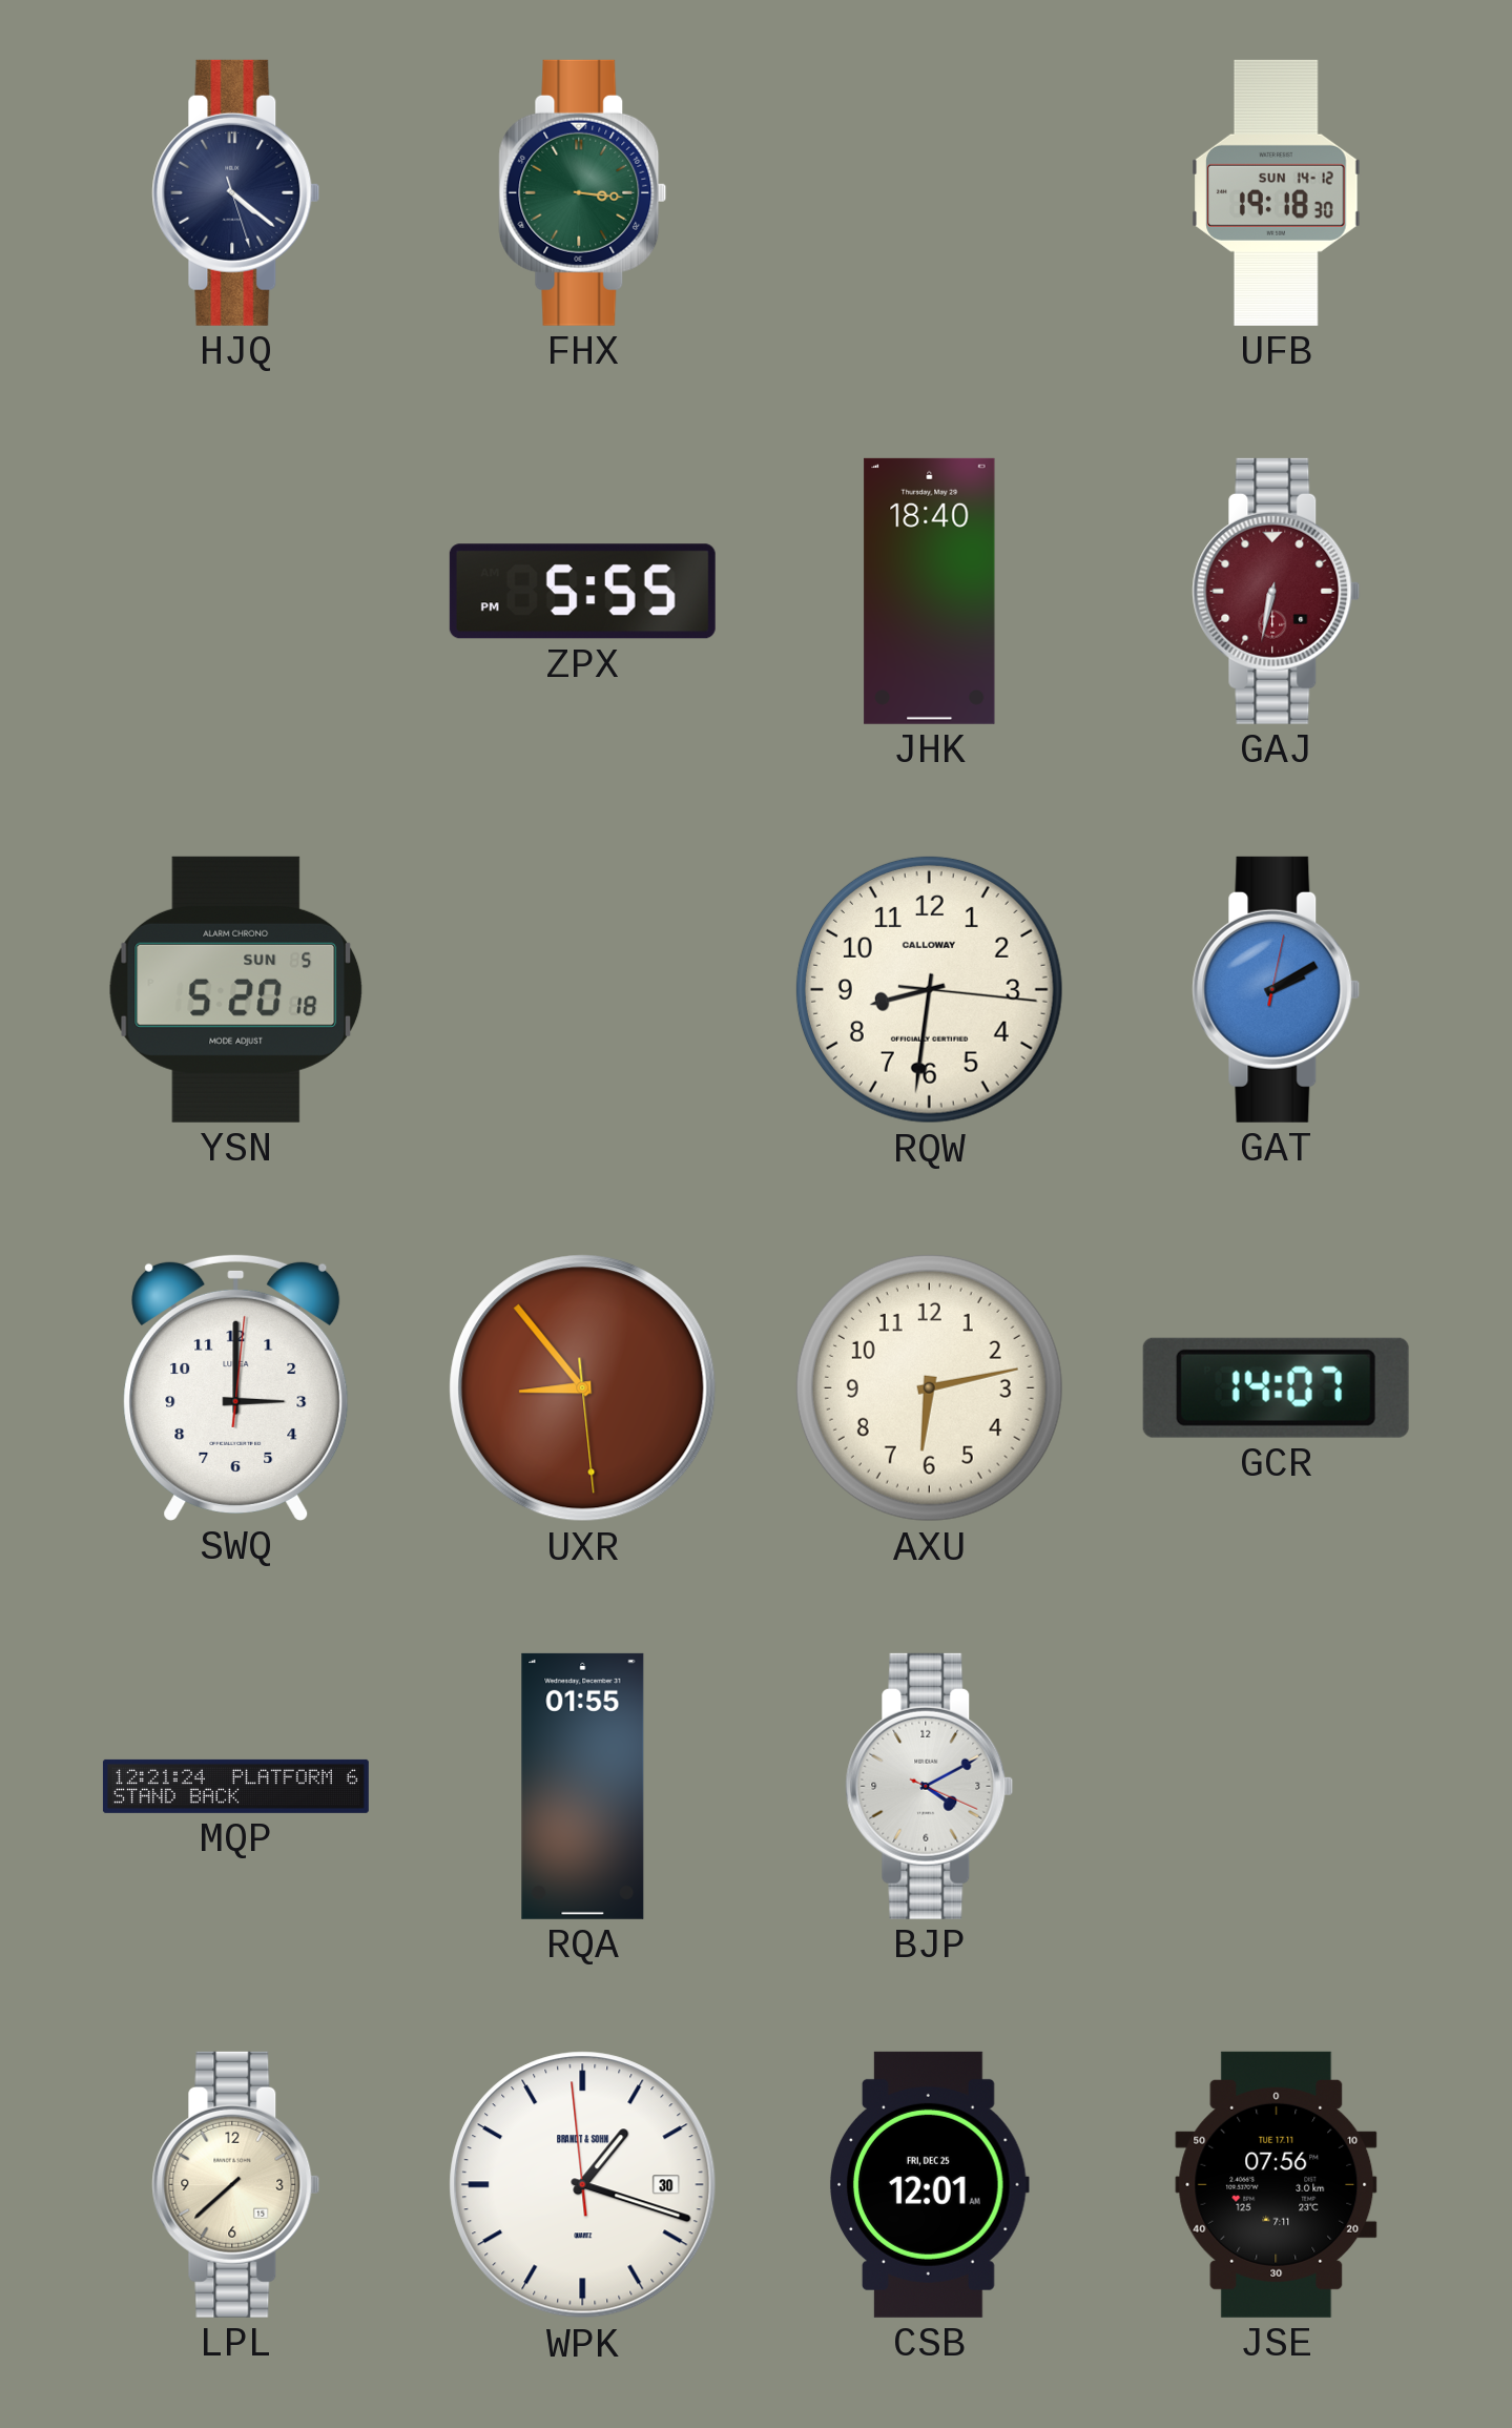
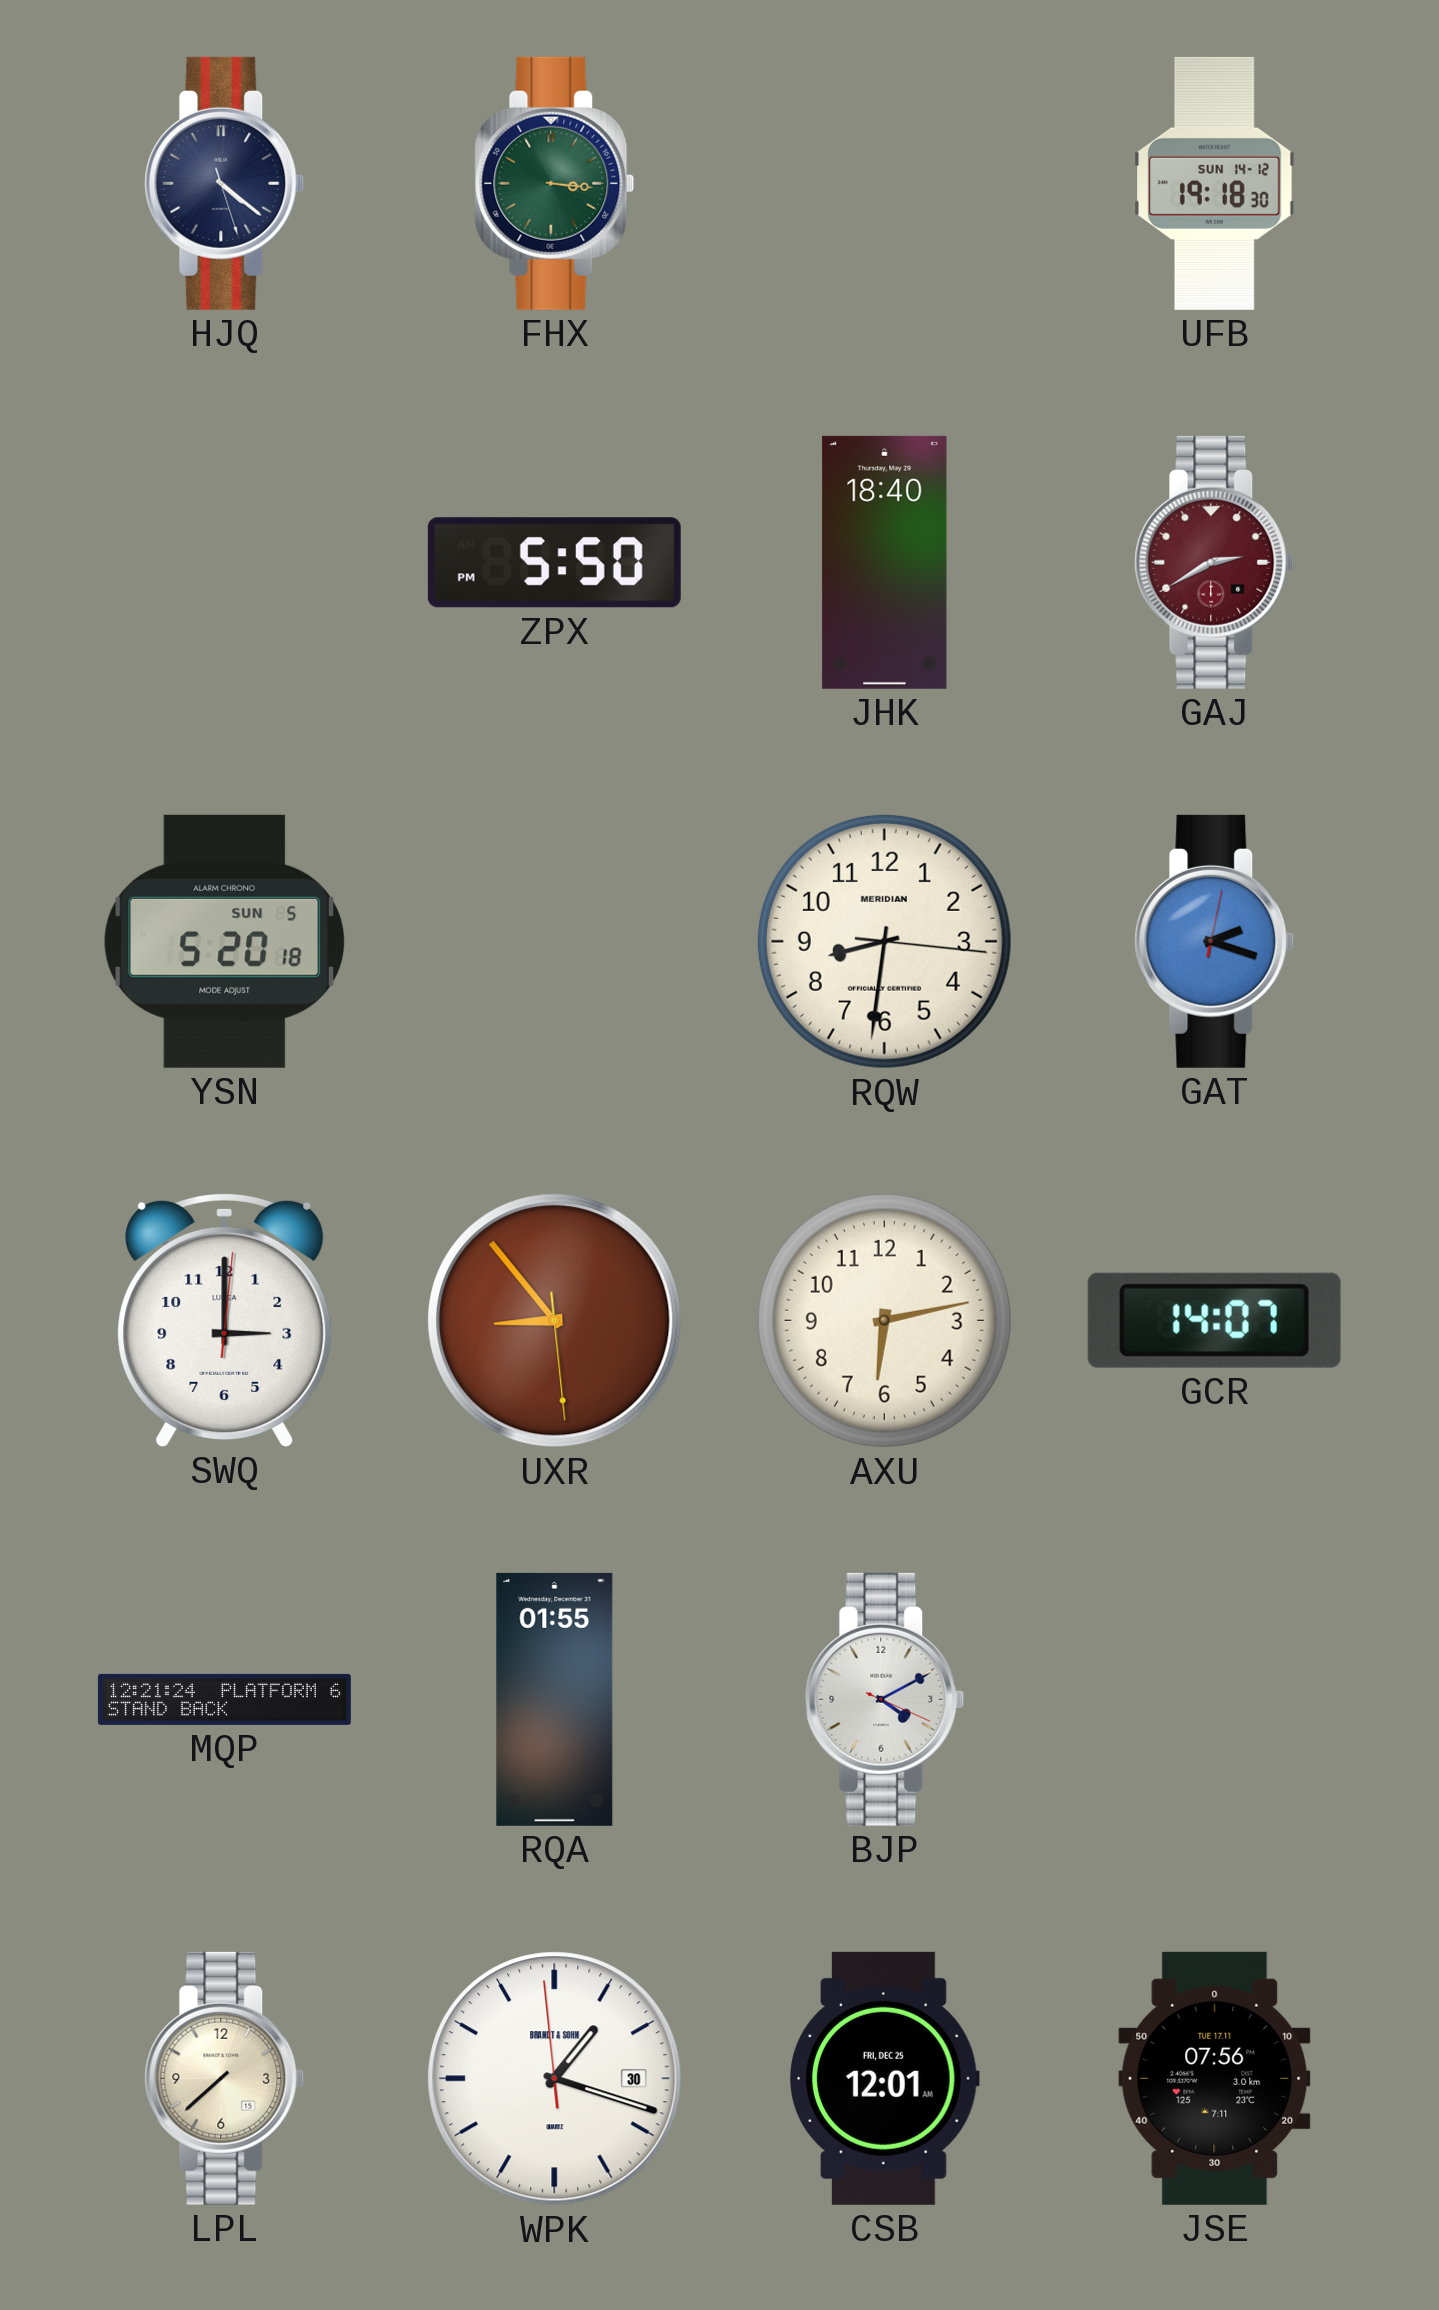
ZPX: 5:55 -> 5:50
GAJ: 6:32 -> 2:40
RQW brand: CALLOWAY -> MERIDIAN
GAT: 2:10 -> 2:18
